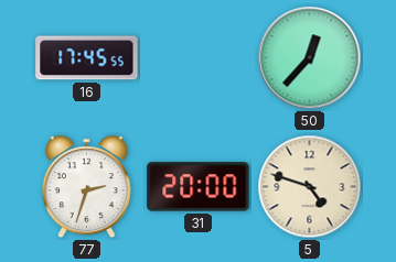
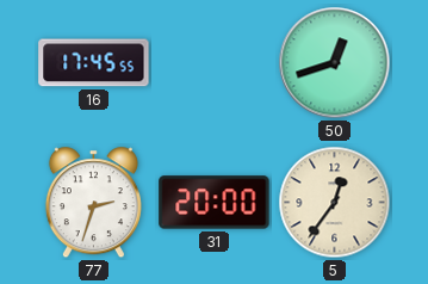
50: 12:37 -> 12:42
5: 4:48 -> 12:36
